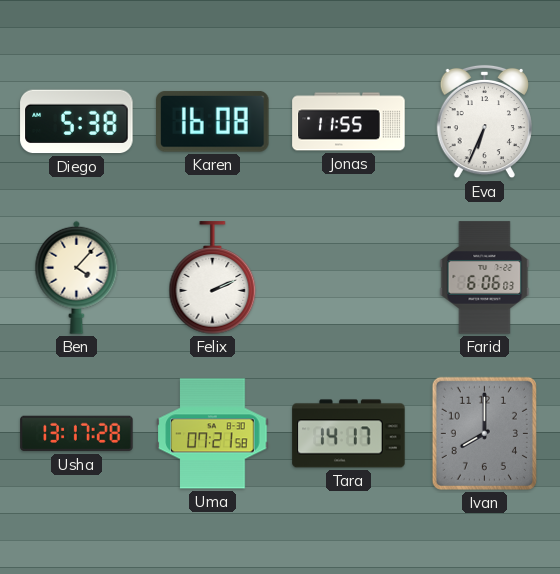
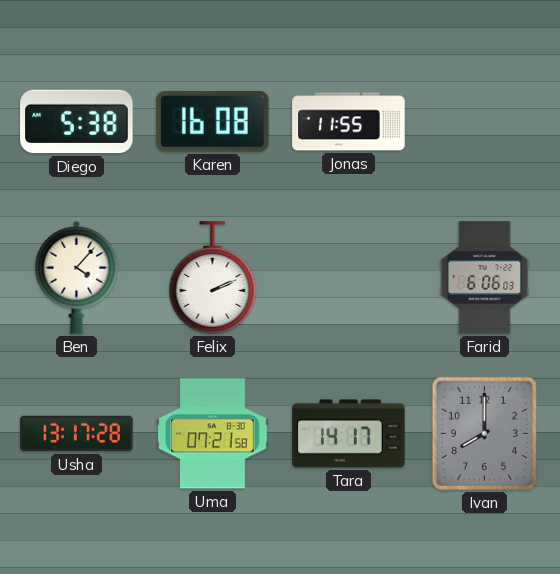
Eva: 6:34 -> none
